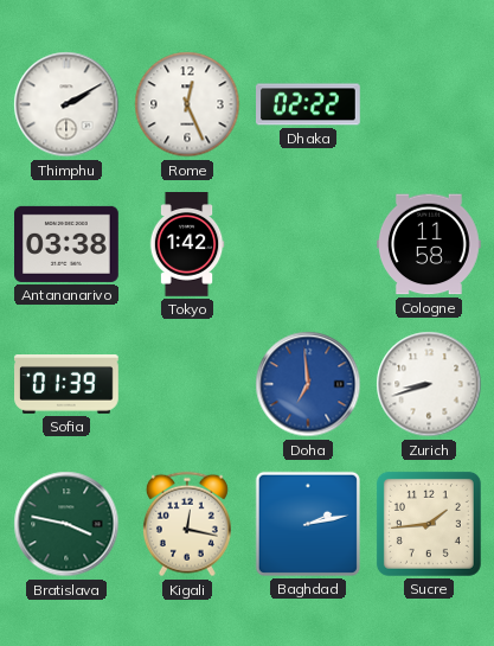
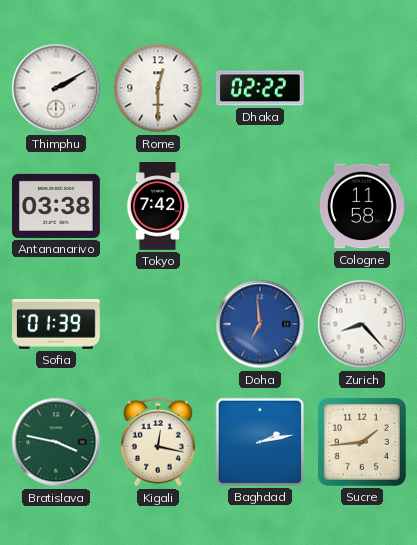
Rome: 12:26 -> 12:30
Tokyo: 1:42 -> 7:42
Zurich: 8:42 -> 8:23
